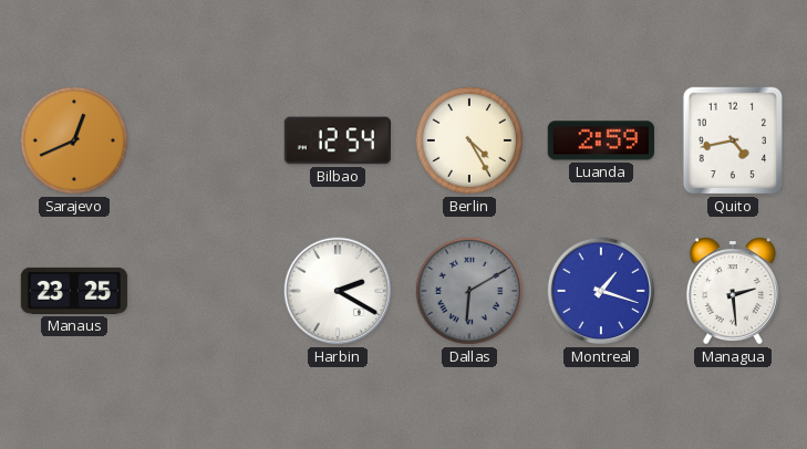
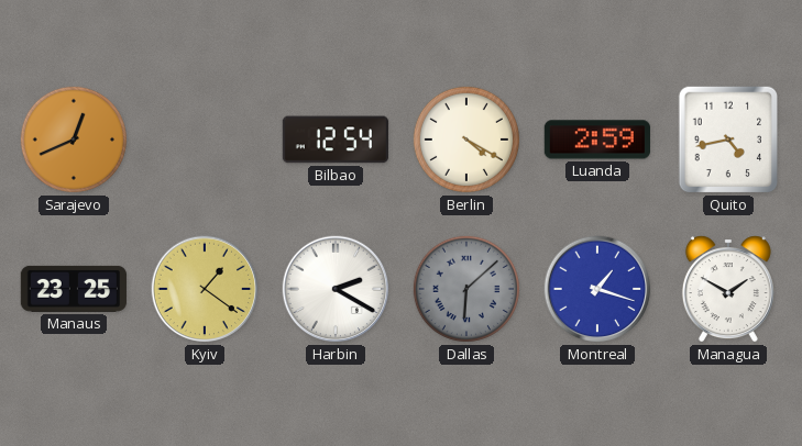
Berlin: 4:25 -> 4:20
Kyiv: none -> 1:21
Dallas: 6:10 -> 6:08
Managua: 2:29 -> 1:50
